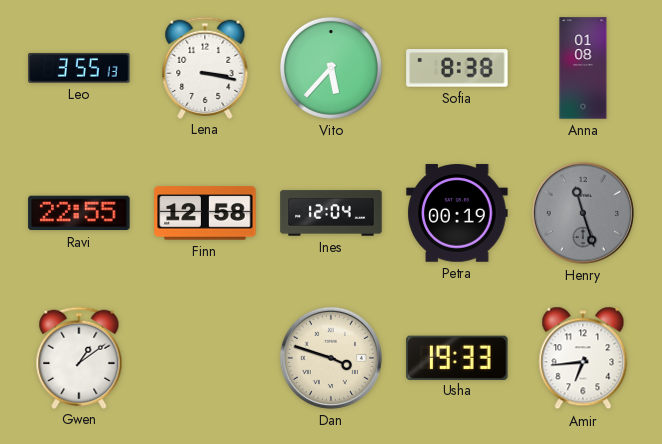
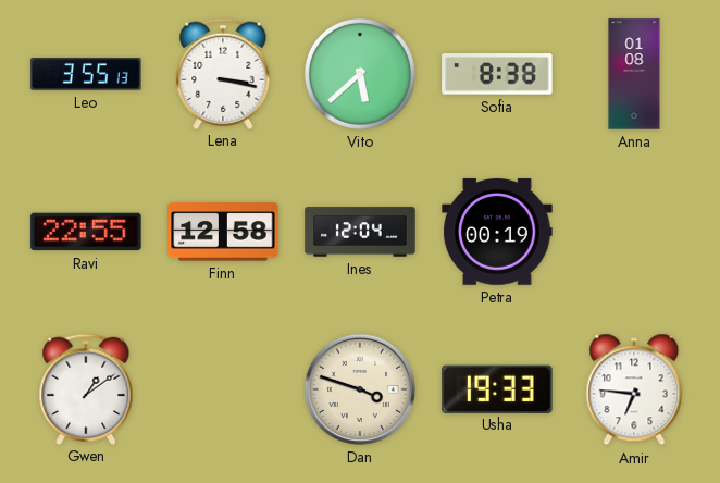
Vito: 5:37 -> 5:38
Henry: 11:27 -> none
Amir: 6:44 -> 6:46
